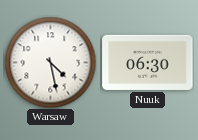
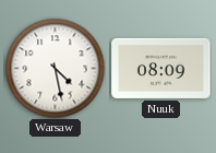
Nuuk: 06:30 -> 08:09
